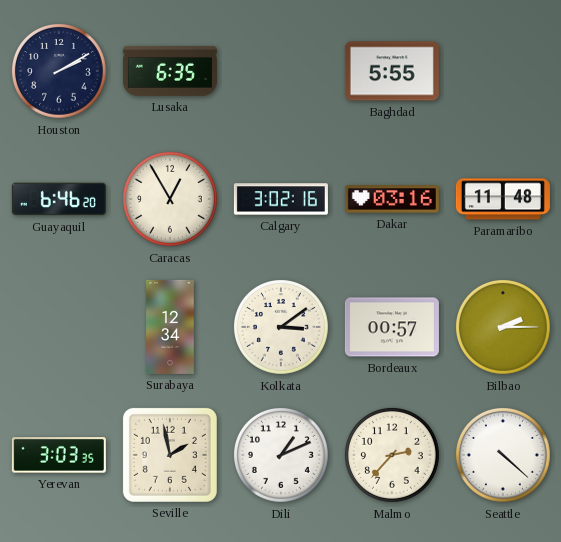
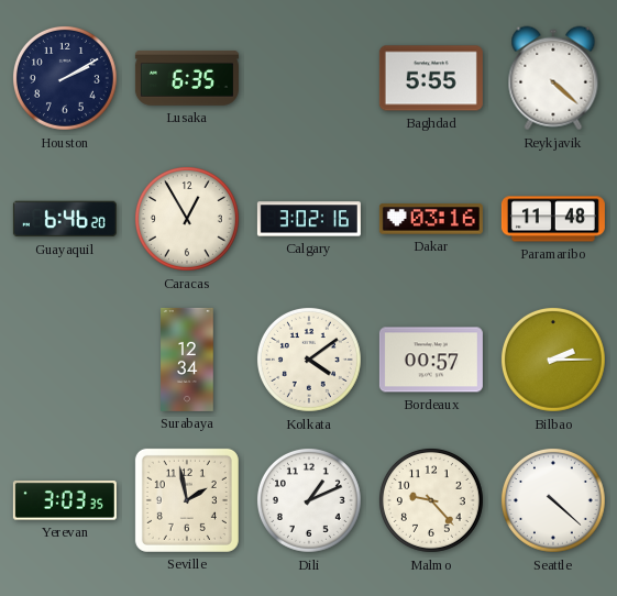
Reykjavik: none -> 4:22
Kolkata: 3:09 -> 4:09
Malmo: 2:37 -> 9:23
